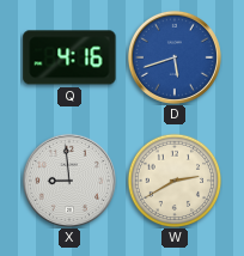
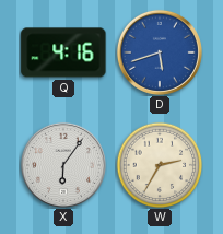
X: 8:59 -> 6:06
W: 2:40 -> 2:35
